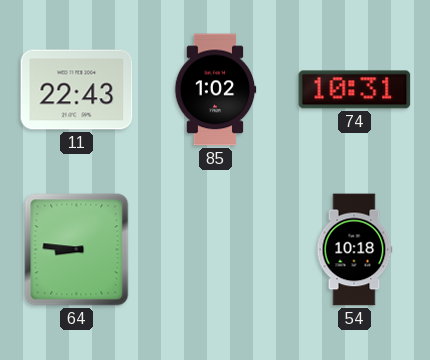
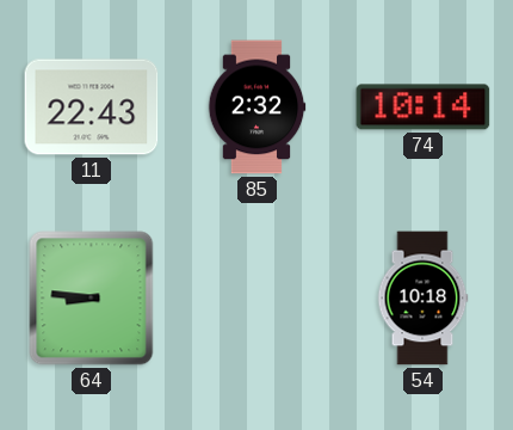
85: 1:02 -> 2:32
74: 10:31 -> 10:14
